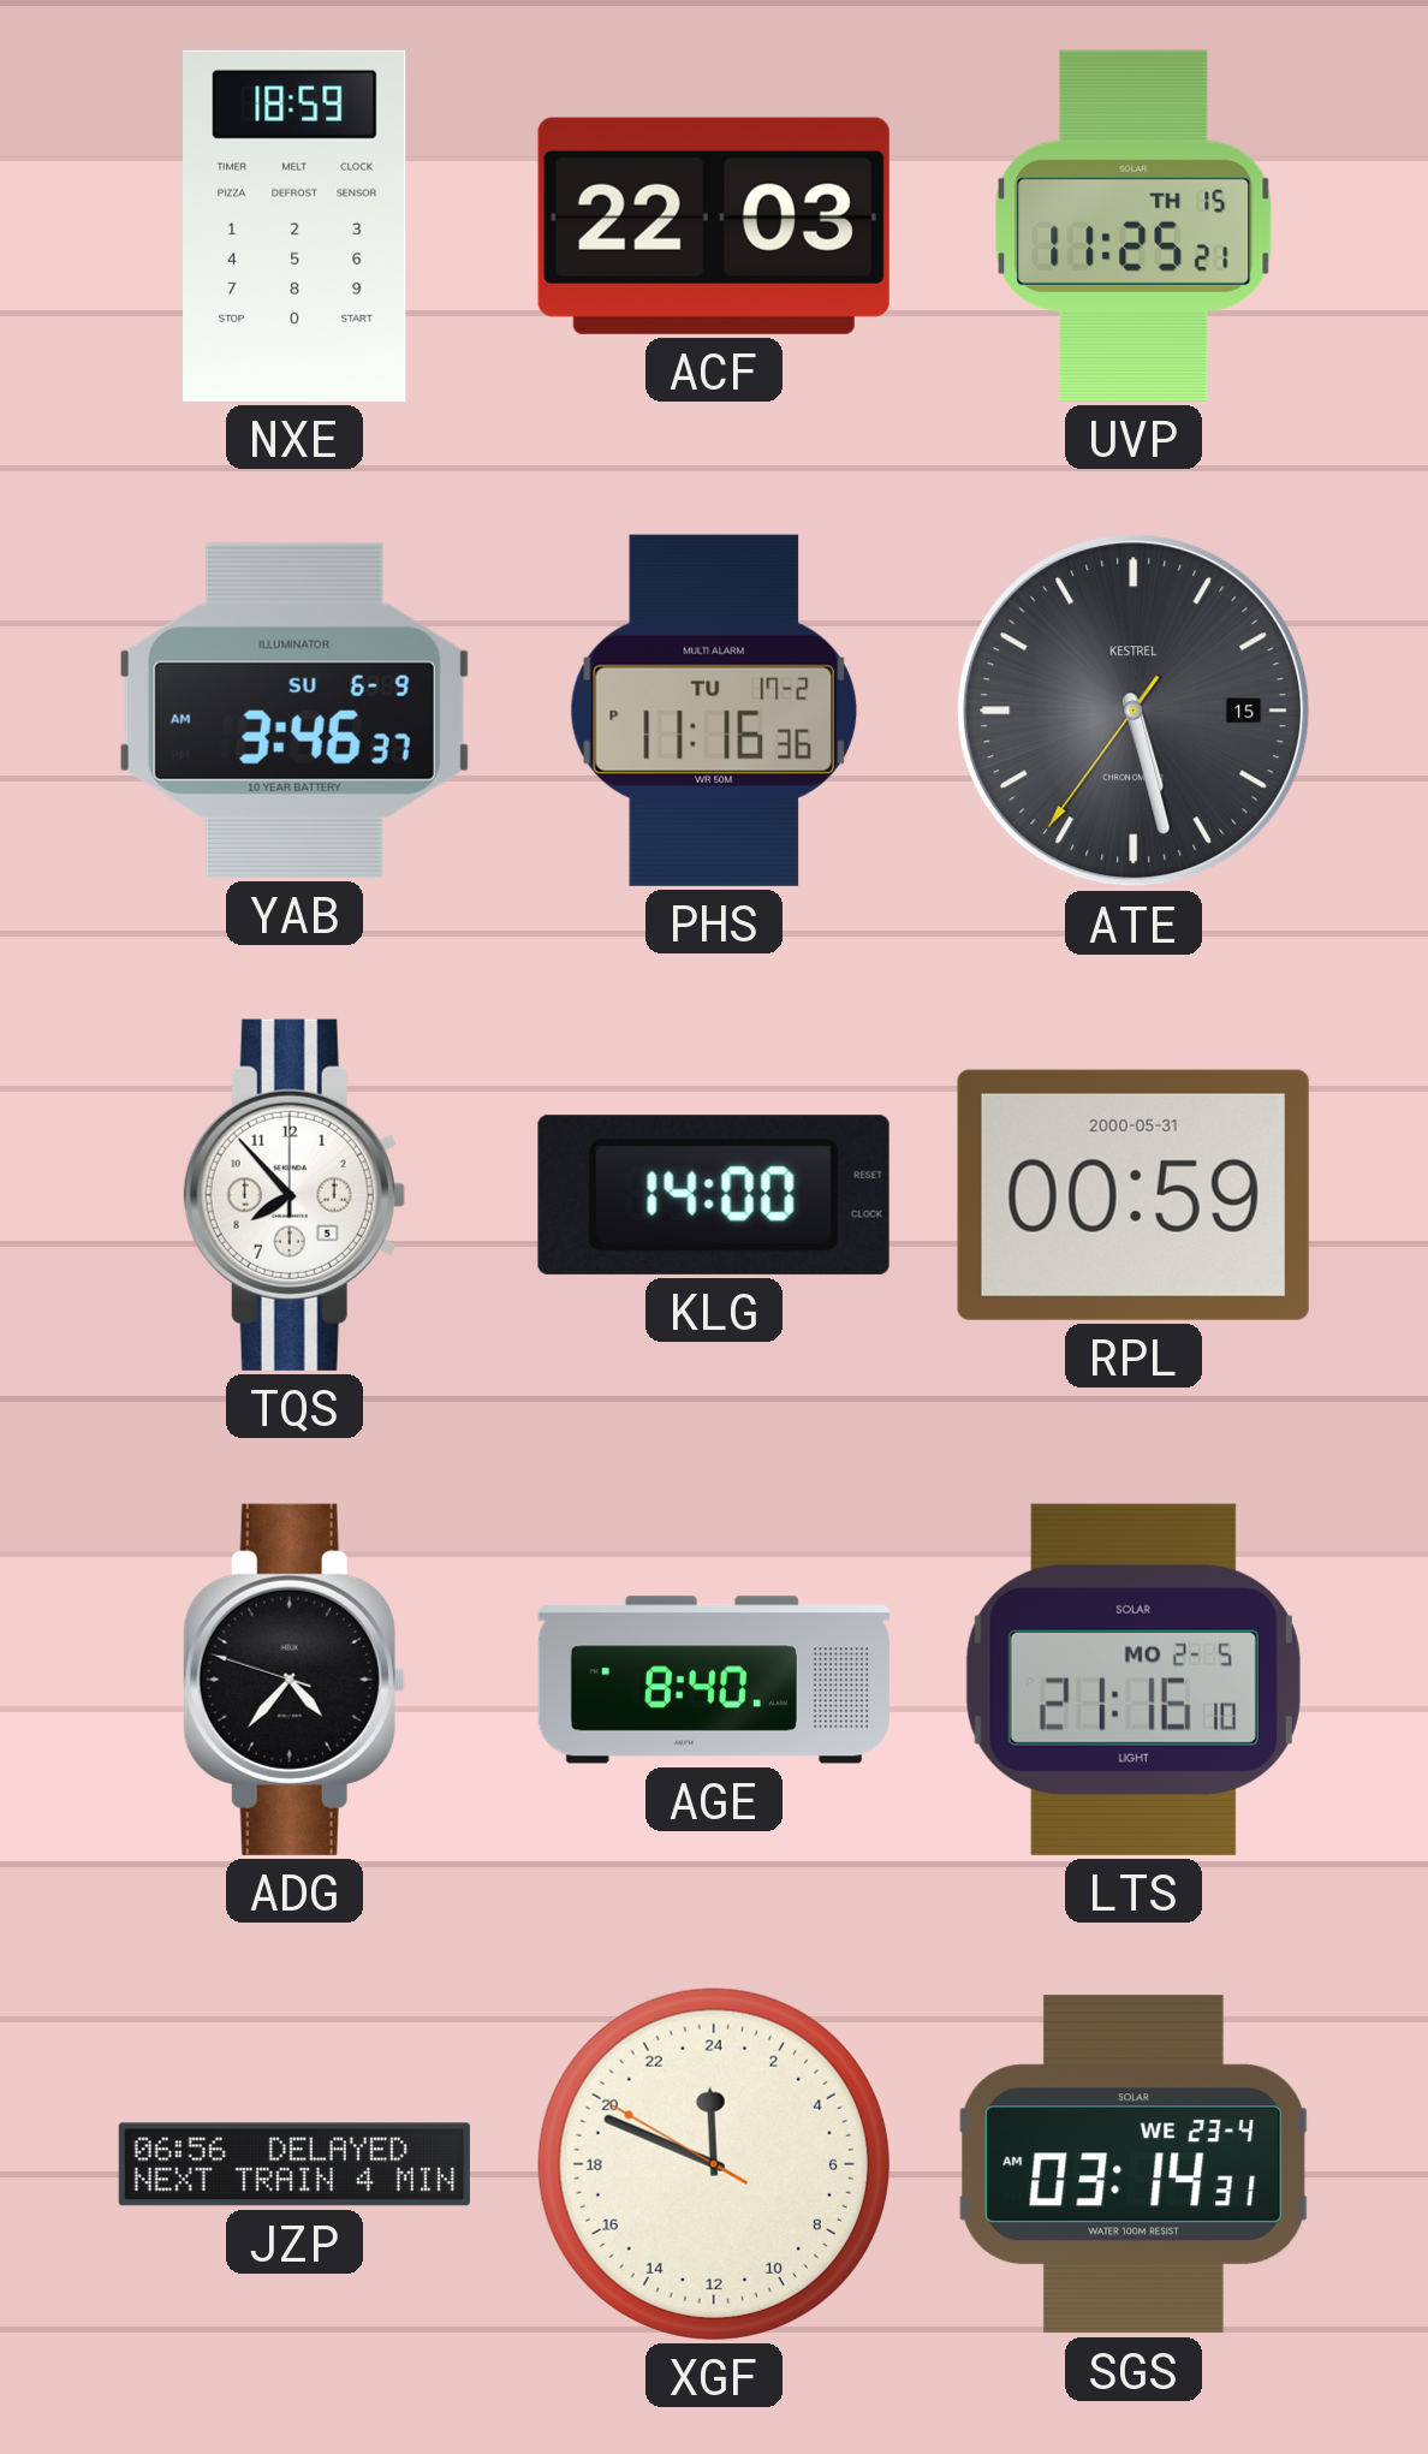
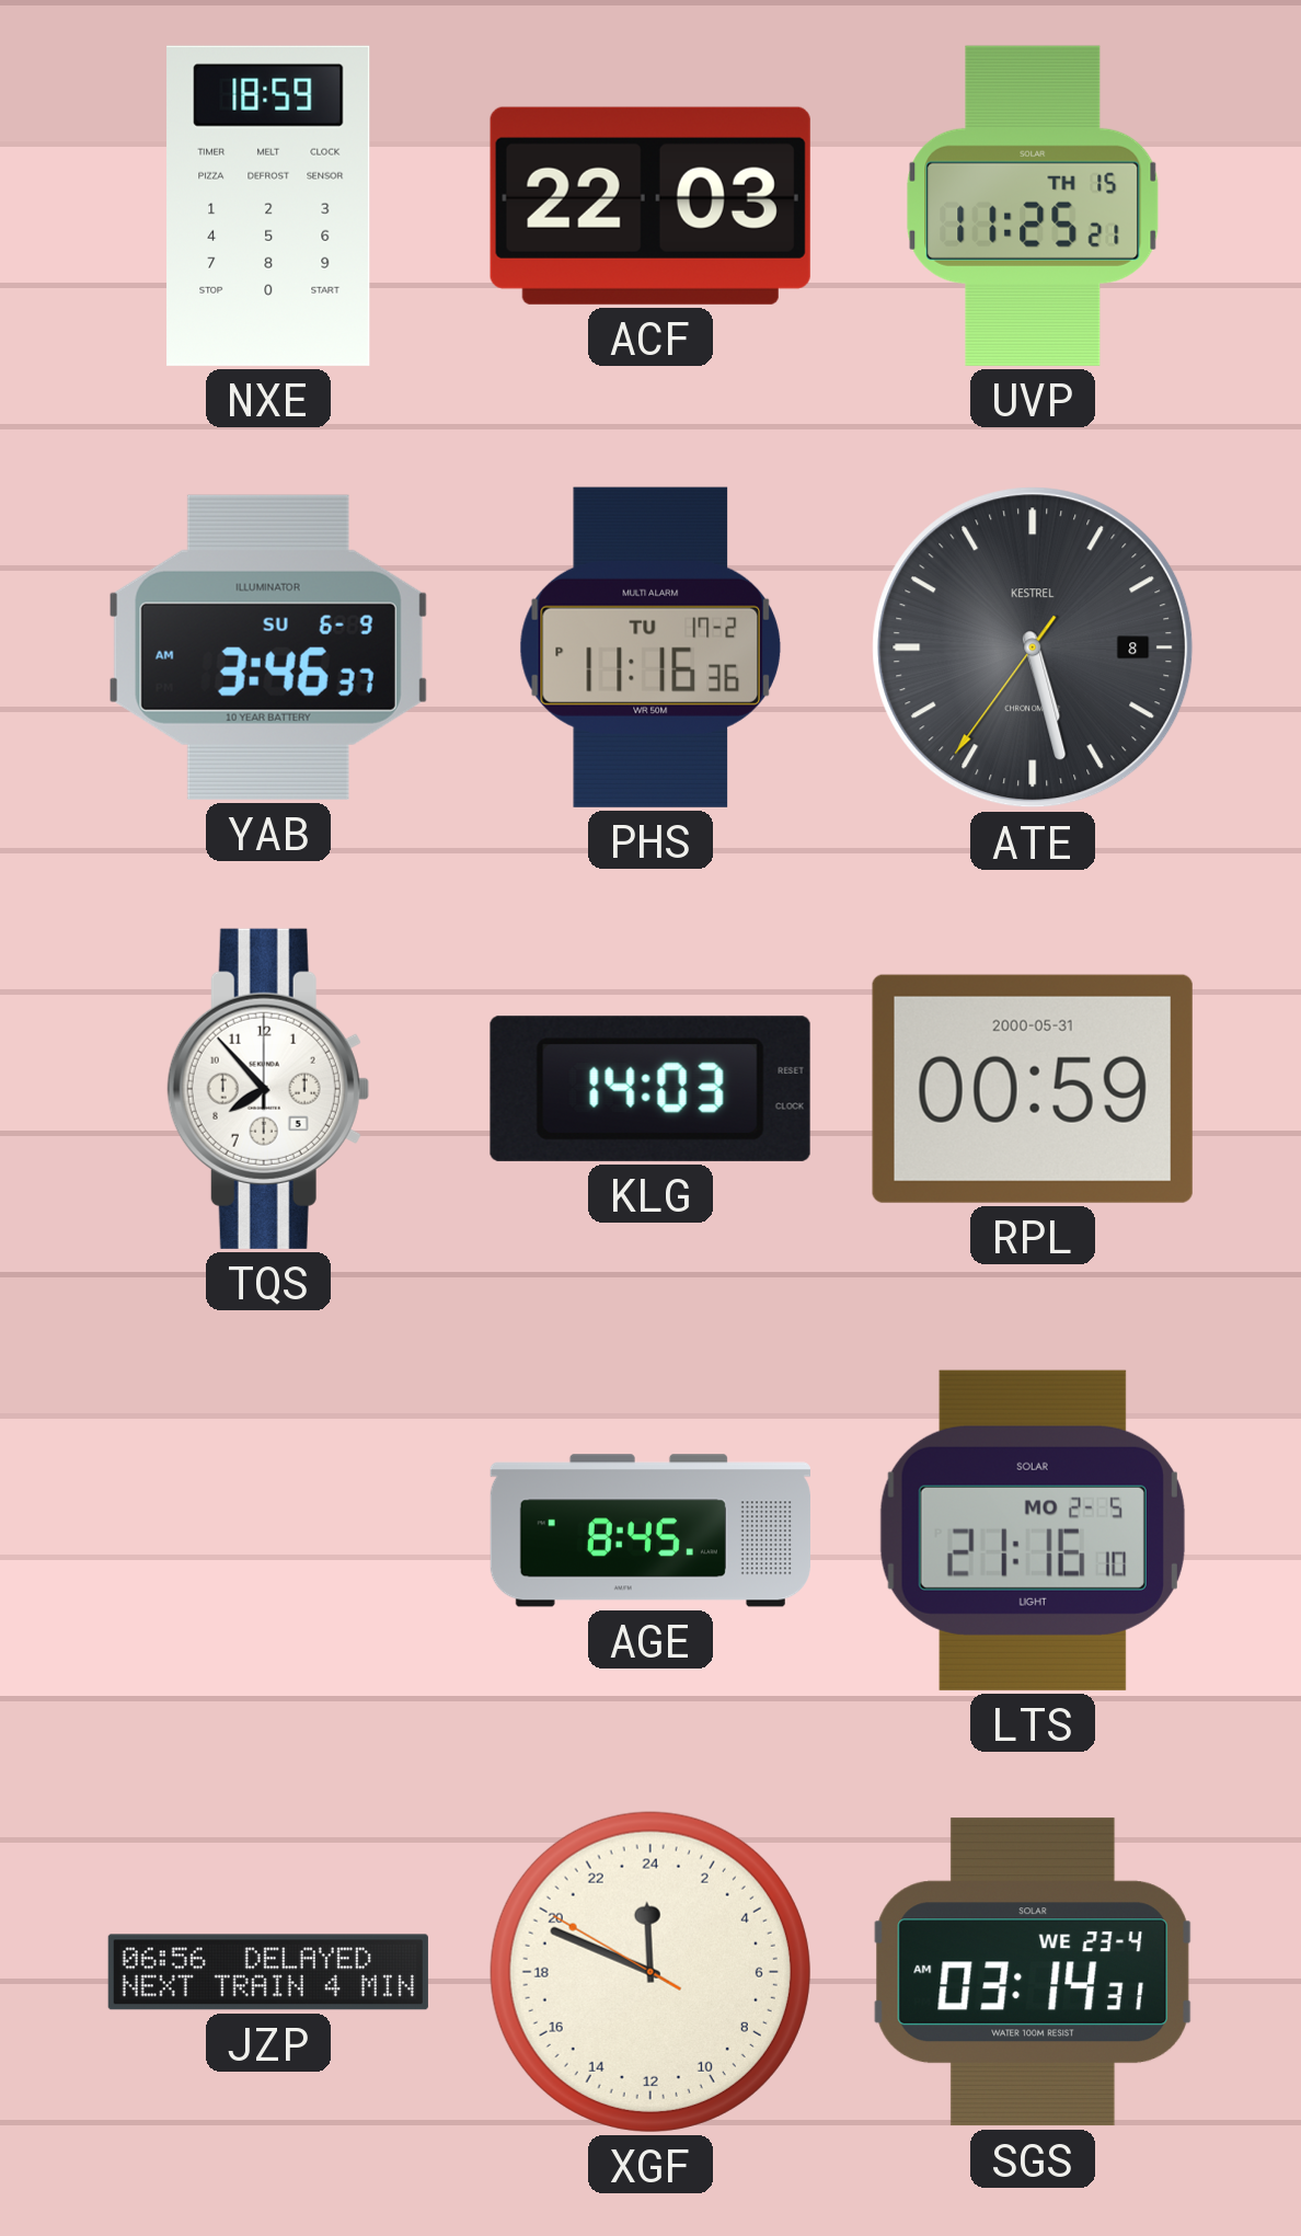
ATE date: 15 -> 8
KLG: 14:00 -> 14:03
ADG: 4:36 -> none
AGE: 8:40 -> 8:45
